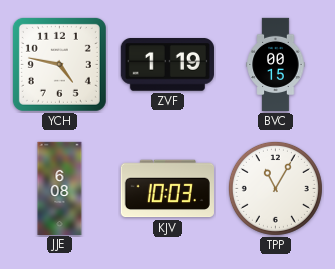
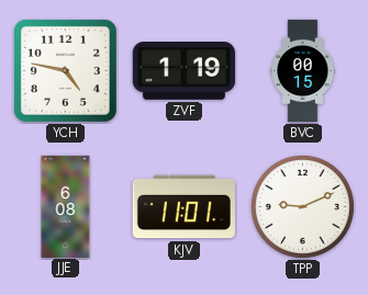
KJV: 10:03 -> 11:01
TPP: 11:05 -> 9:11
